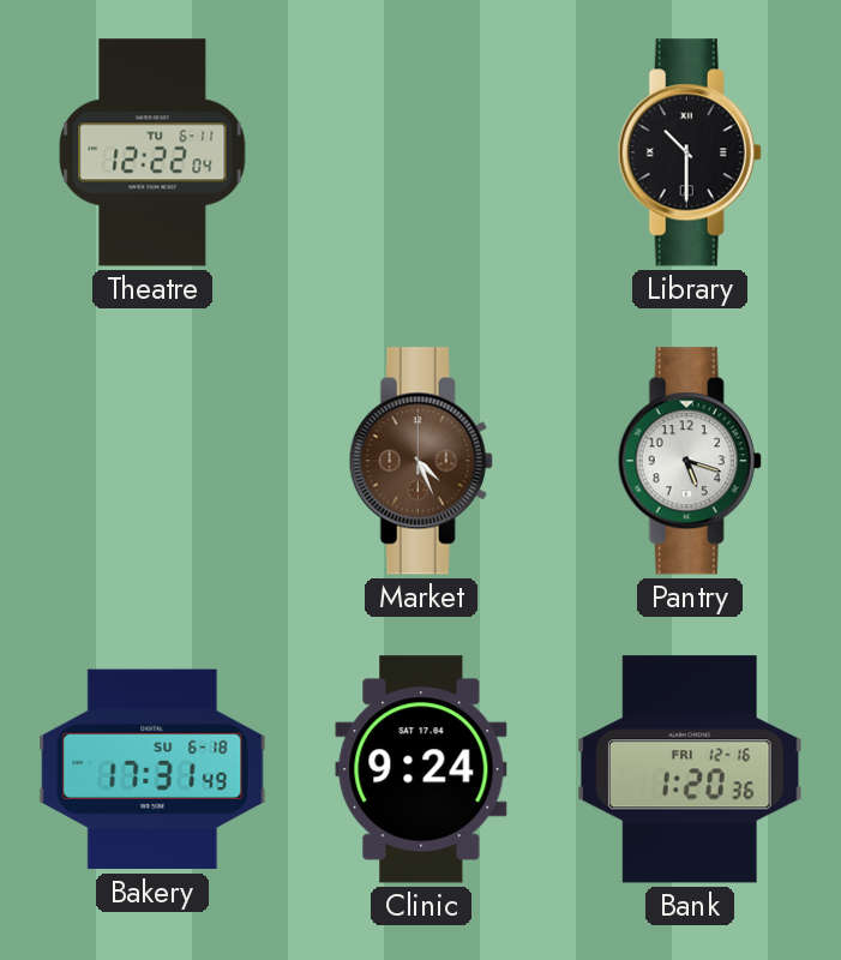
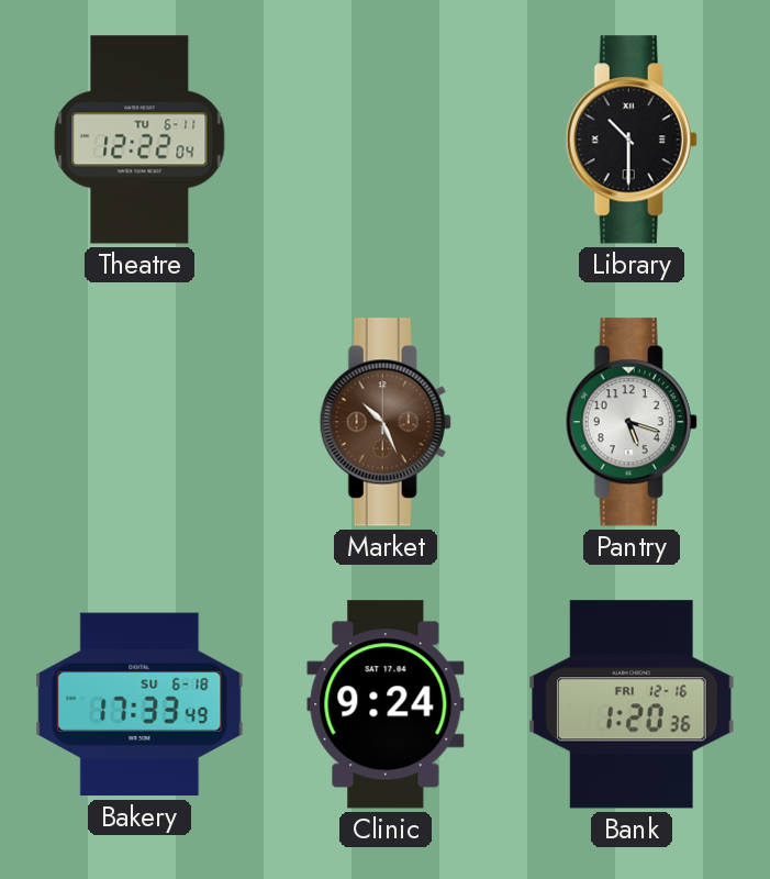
Market: 4:26 -> 10:26
Bakery: 17:31 -> 17:33
